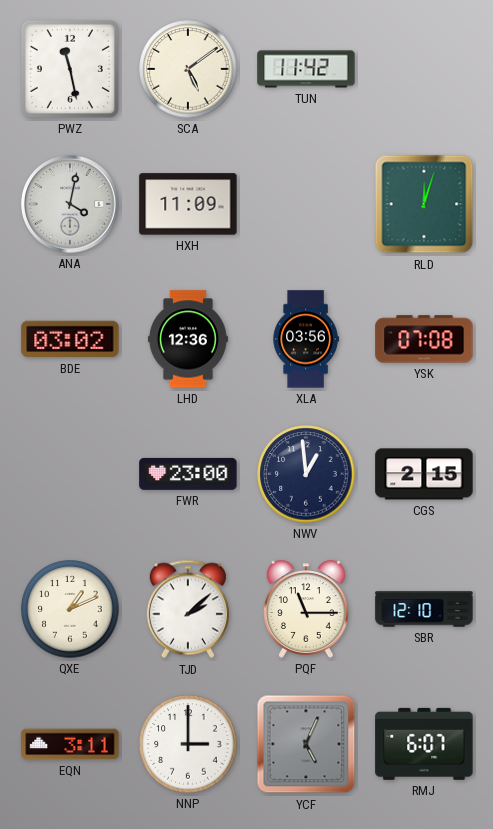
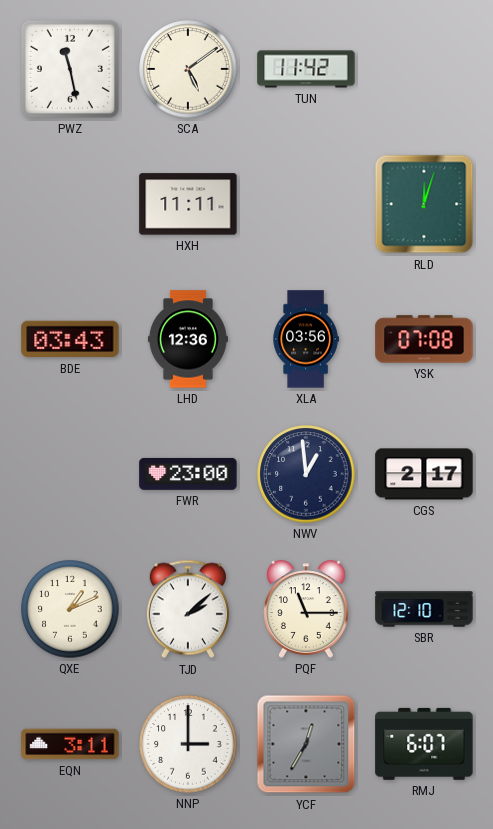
ANA: 4:02 -> none
HXH: 11:09 -> 11:11
BDE: 03:02 -> 03:43
CGS: 2:15 -> 2:17
YCF: 5:04 -> 12:35
